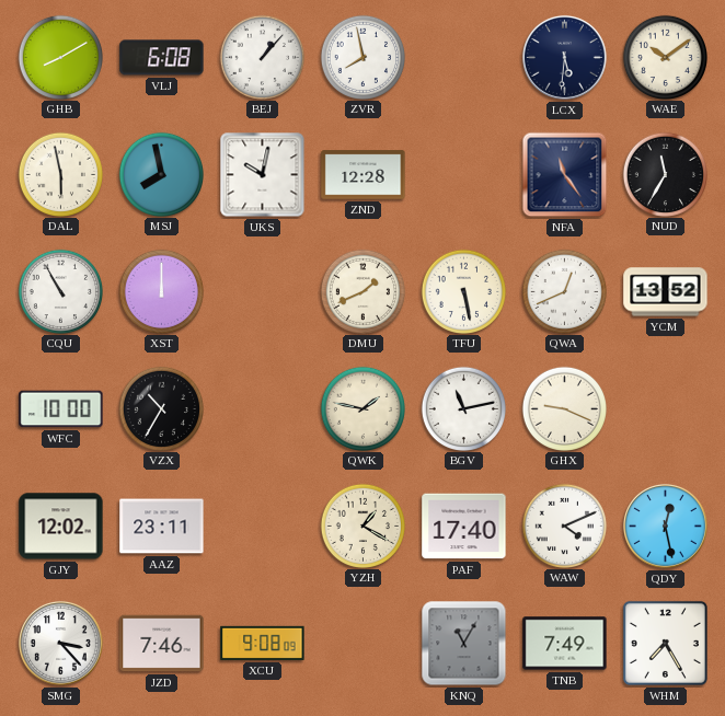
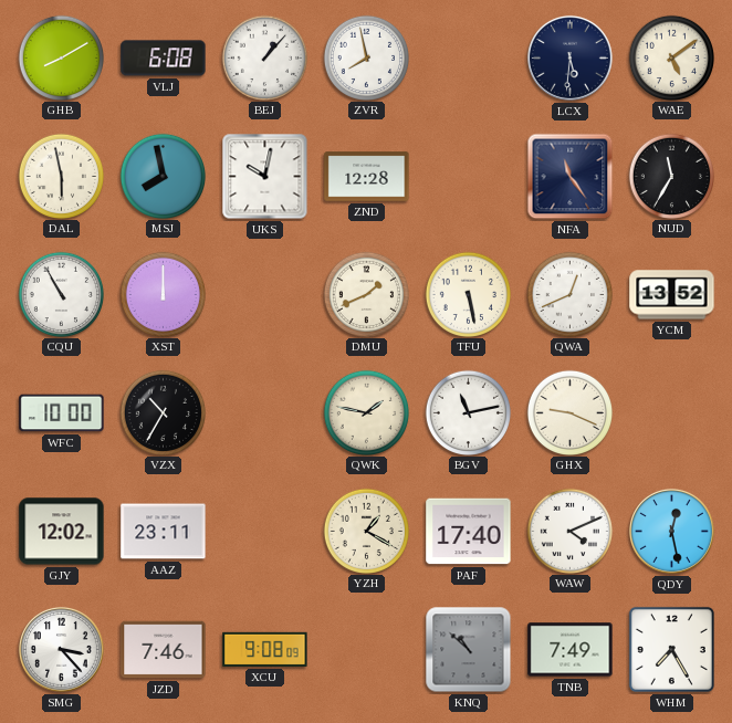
WAE: 10:09 -> 5:09
KNQ: 11:05 -> 10:52
